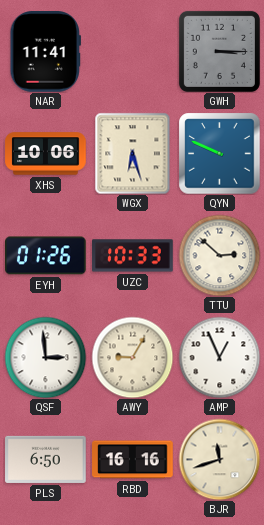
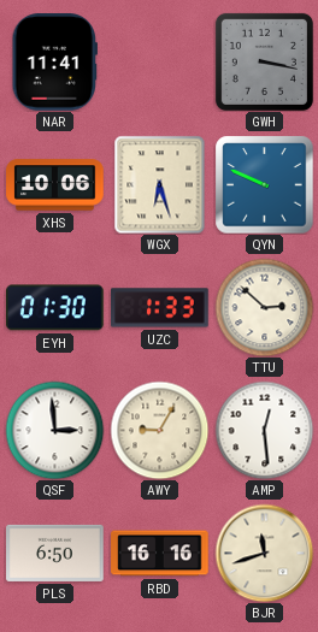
GWH: 3:15 -> 3:17
EYH: 01:26 -> 01:30
UZC: 10:33 -> 1:33
AMP: 12:56 -> 12:29
